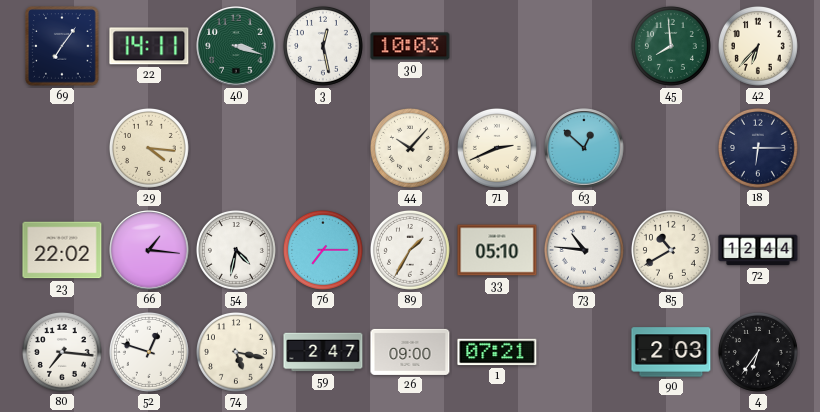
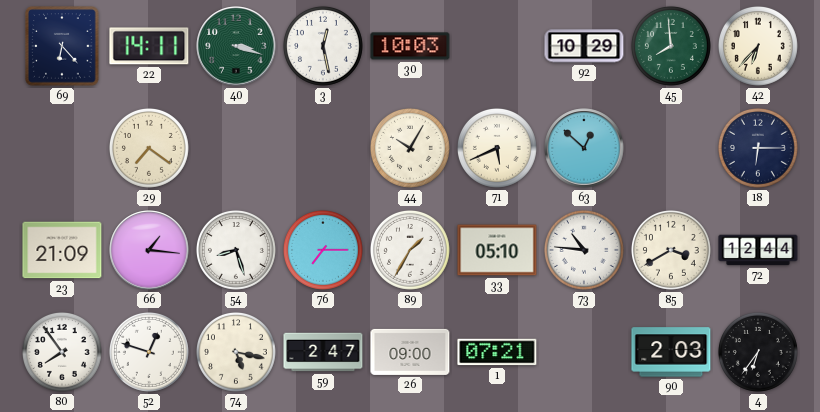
69: 7:06 -> 6:23
92: none -> 10:29
29: 4:16 -> 7:21
44: 10:07 -> 10:05
71: 2:41 -> 5:41
23: 22:02 -> 21:09
54: 4:32 -> 8:27
85: 10:40 -> 3:40
80: 7:16 -> 7:54
